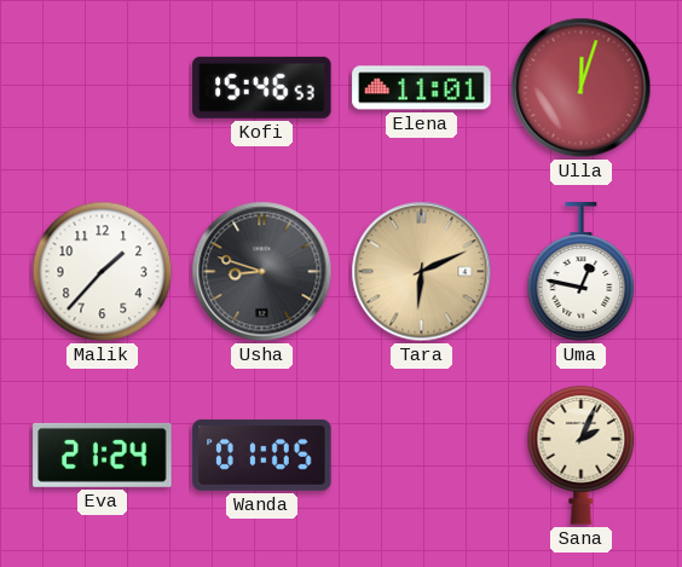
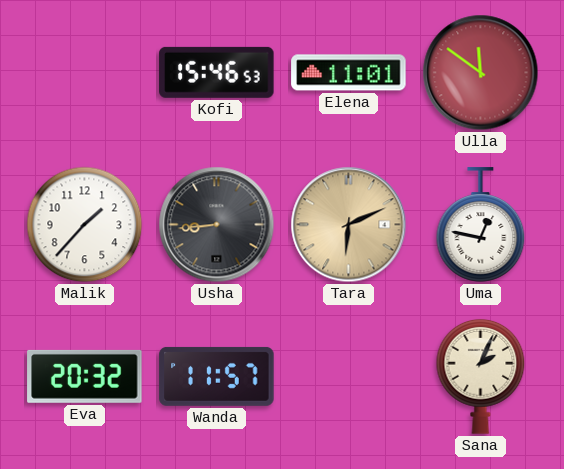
Ulla: 12:03 -> 11:51
Usha: 8:48 -> 8:44
Eva: 21:24 -> 20:32
Wanda: 01:05 -> 11:57
